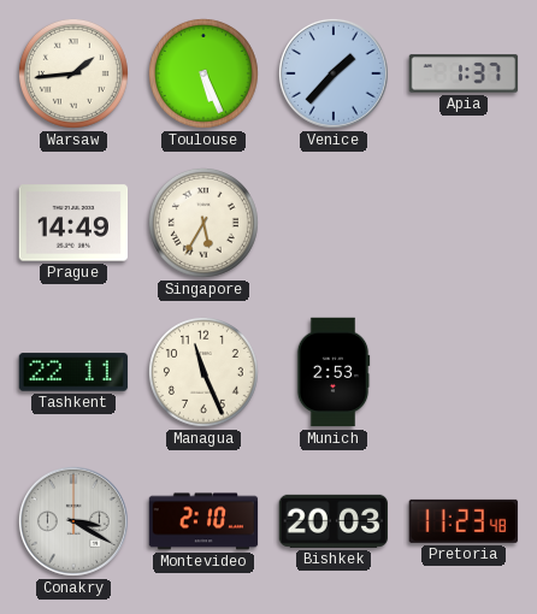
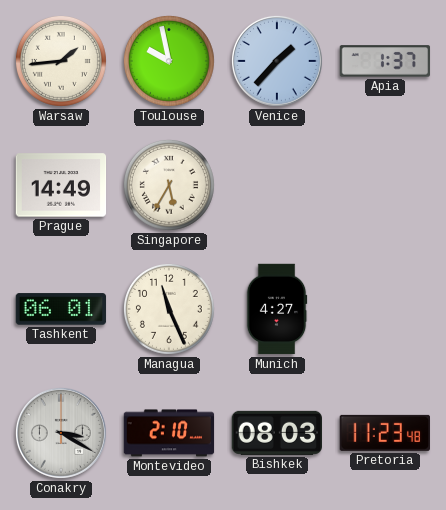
Toulouse: 5:26 -> 9:58
Tashkent: 22:11 -> 06:01
Munich: 2:53 -> 4:27
Bishkek: 20:03 -> 08:03
